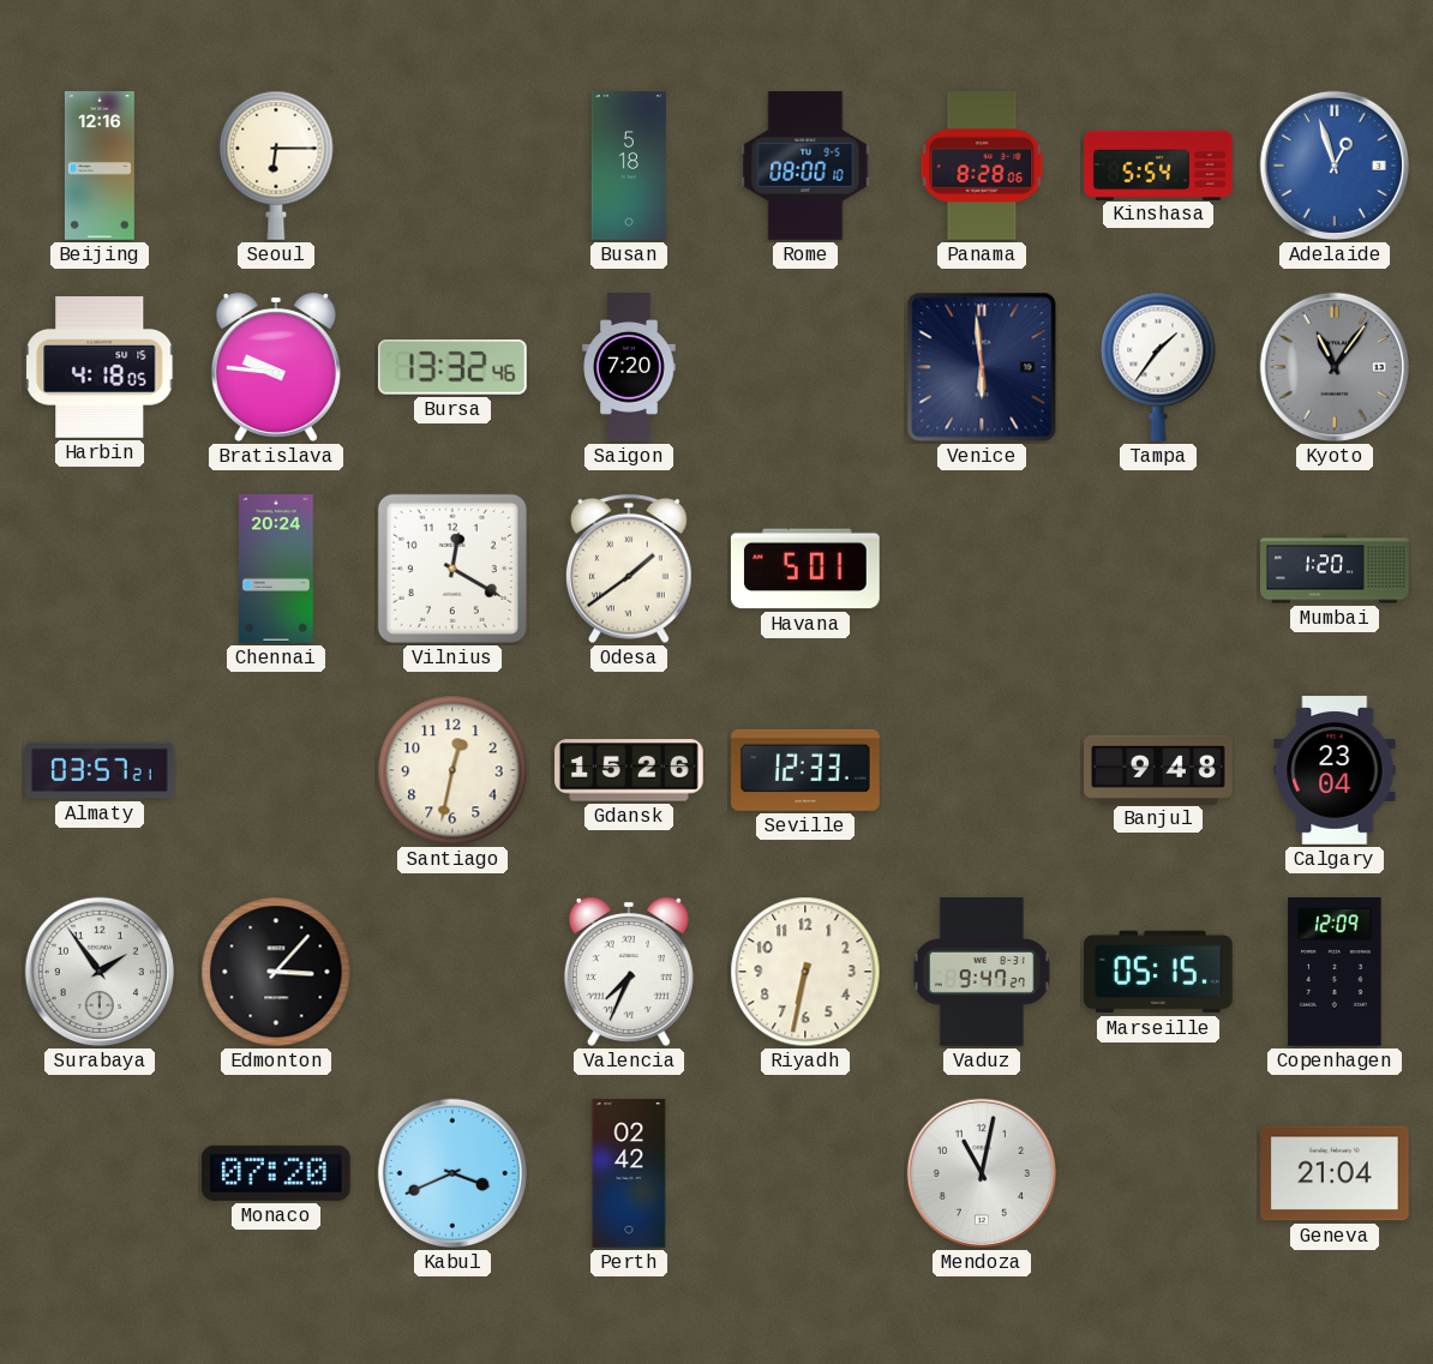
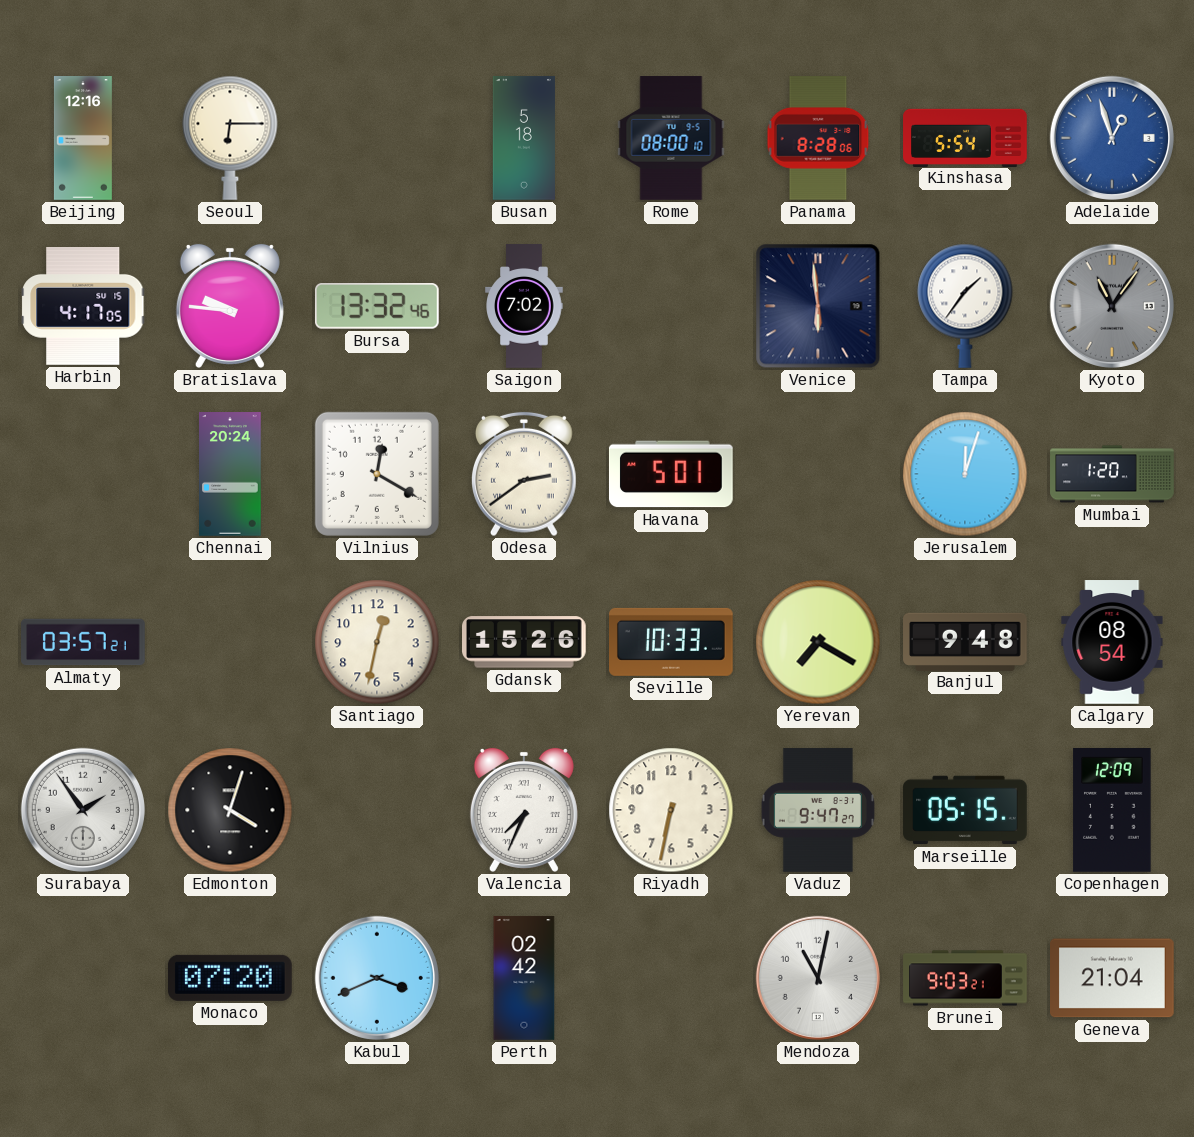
Harbin: 4:18 -> 4:17
Saigon: 7:20 -> 7:02
Odesa: 1:39 -> 2:39
Jerusalem: none -> 12:03
Seville: 12:33 -> 10:33
Yerevan: none -> 7:20
Calgary: 23:04 -> 08:54
Edmonton: 3:07 -> 4:03
Brunei: none -> 9:03
